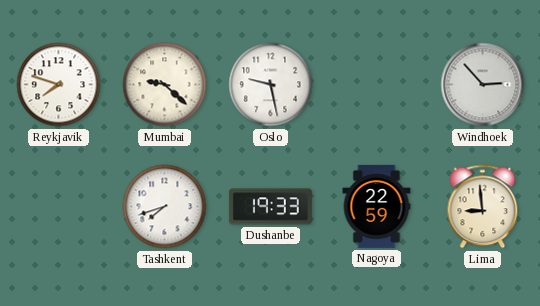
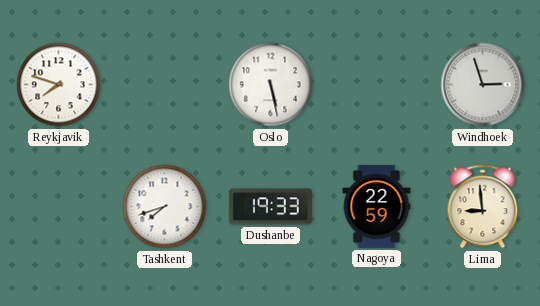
Mumbai: 9:22 -> none
Oslo: 9:28 -> 5:28
Windhoek: 2:53 -> 2:57
